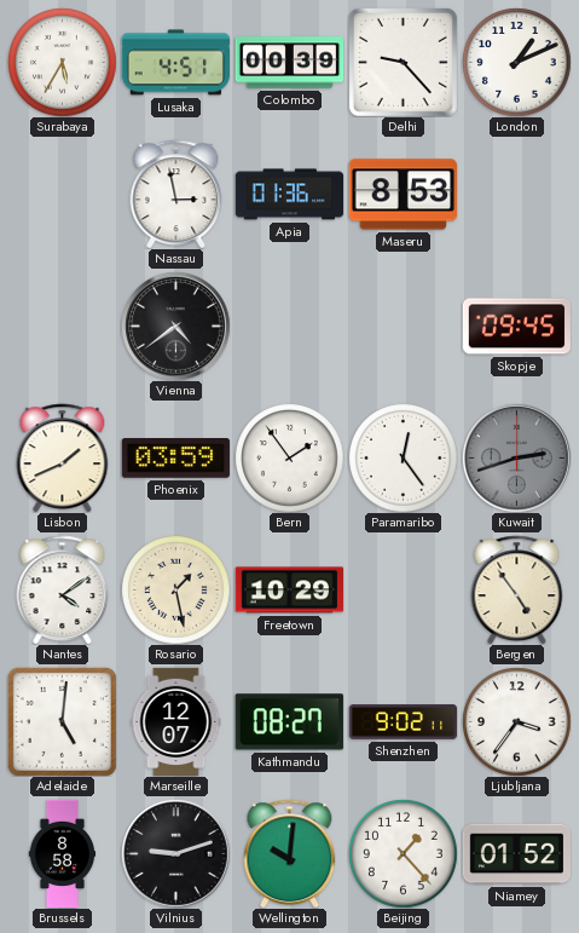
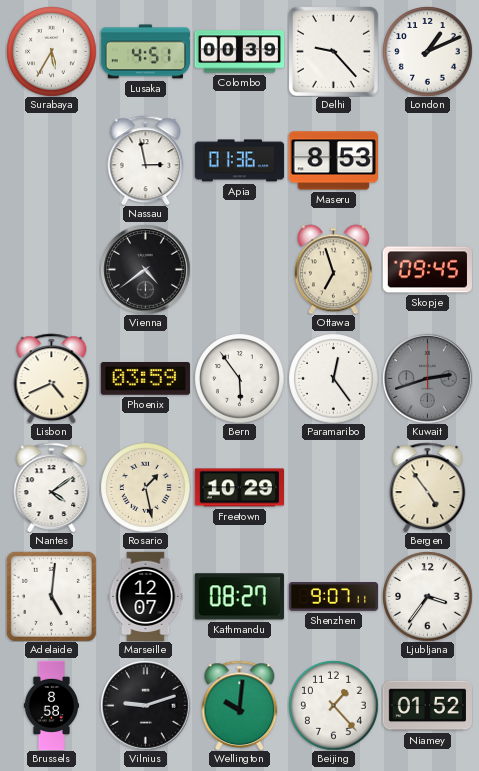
Ottawa: none -> 6:57
Lisbon: 1:41 -> 4:41
Bern: 1:54 -> 5:54
Shenzhen: 9:02 -> 9:07
